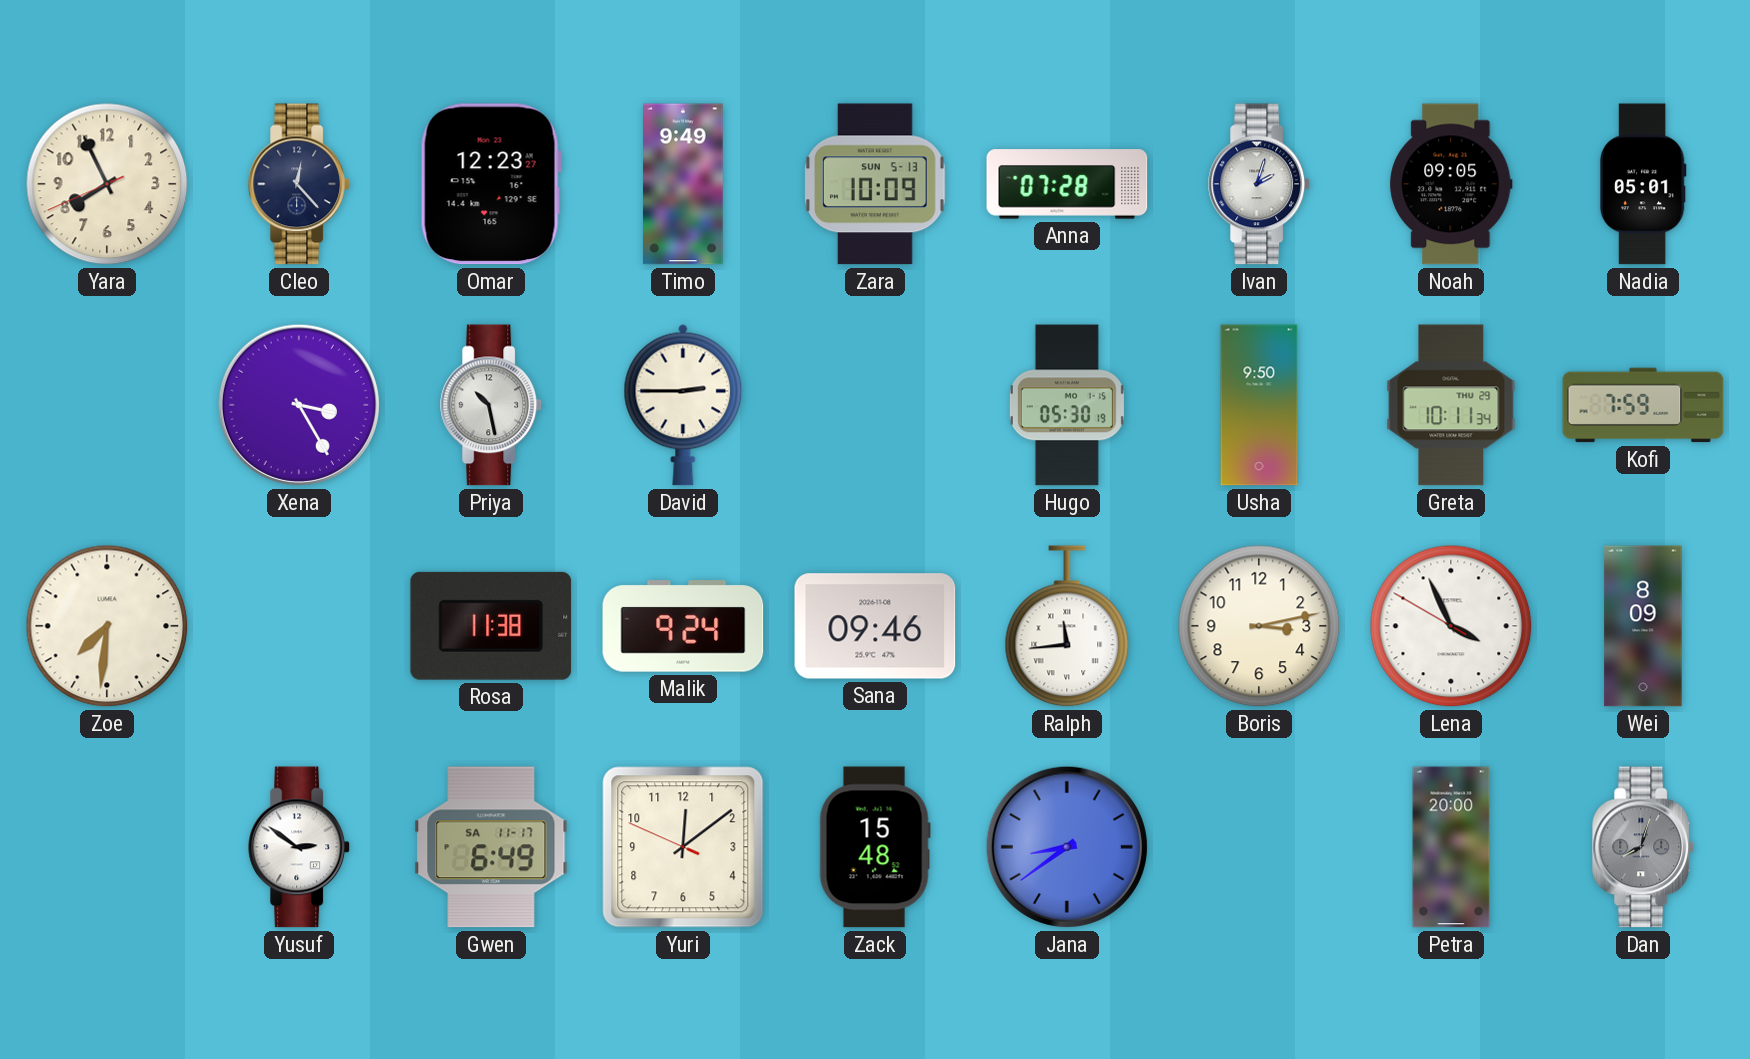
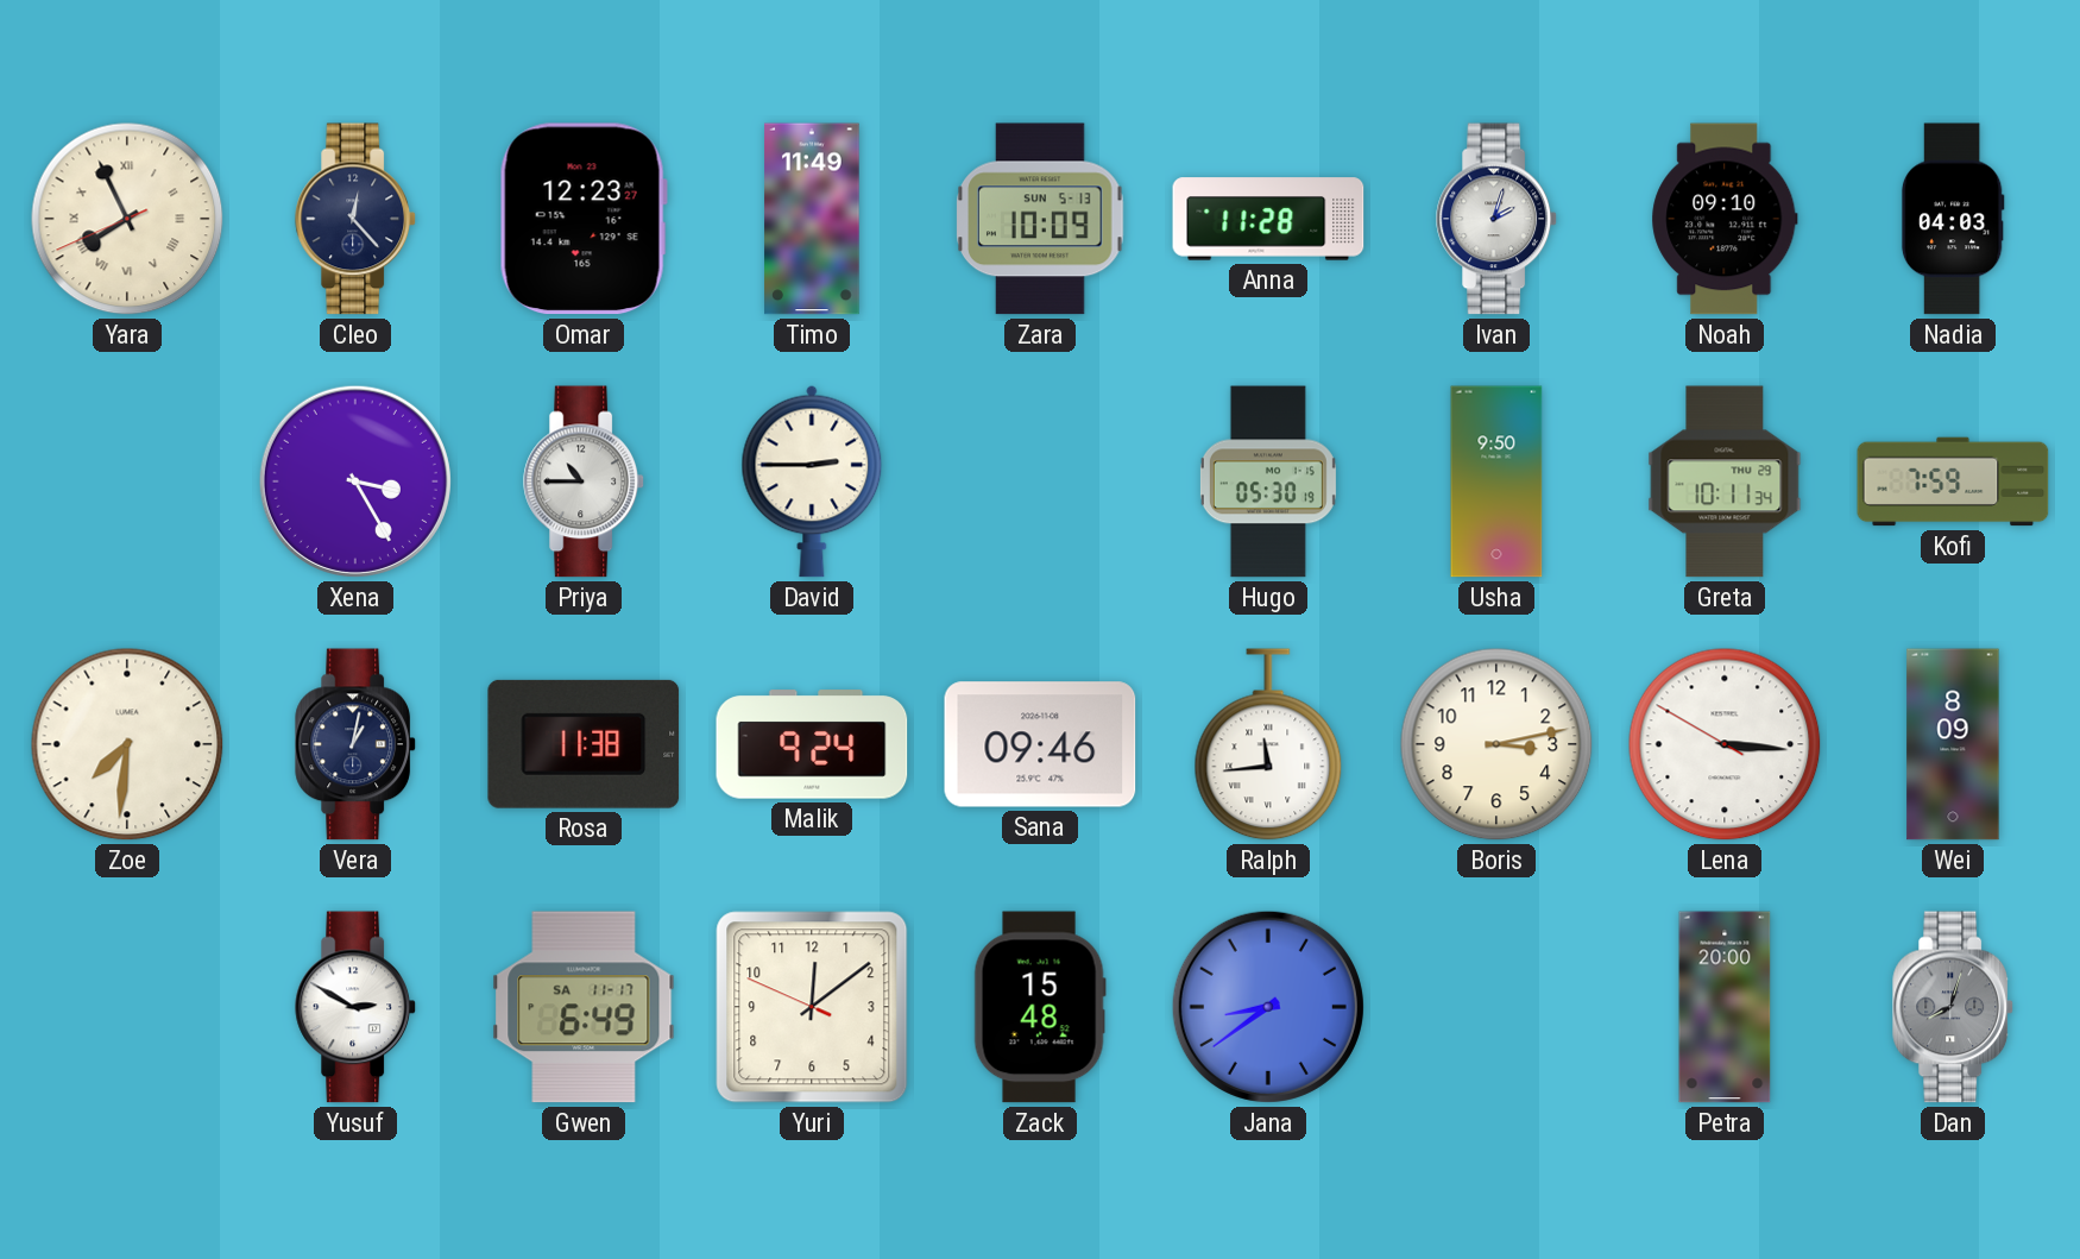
Yara numerals: Arabic -> Roman
Timo: 9:49 -> 11:49
Anna: 07:28 -> 11:28
Noah: 09:05 -> 09:10
Nadia: 05:01 -> 04:03
Priya: 10:28 -> 10:45
Vera: none -> 1:02
Lena: 3:55 -> 3:15
Yusuf: 2:51 -> 2:50
